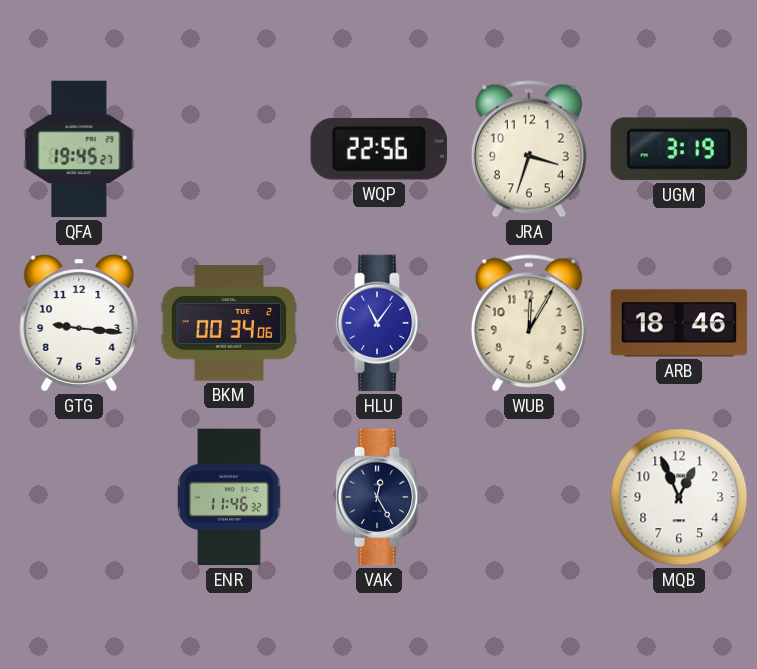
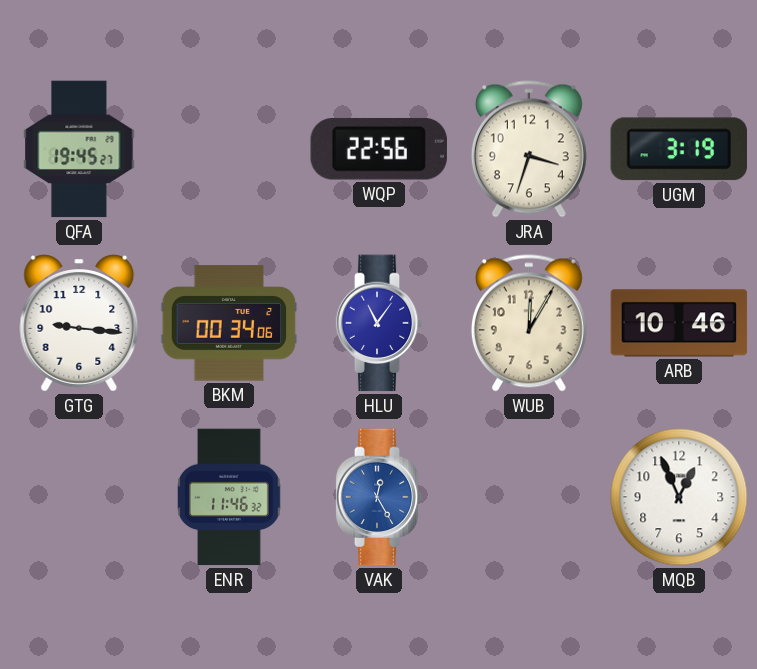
ARB: 18:46 -> 10:46
VAK dial: navy -> blue
